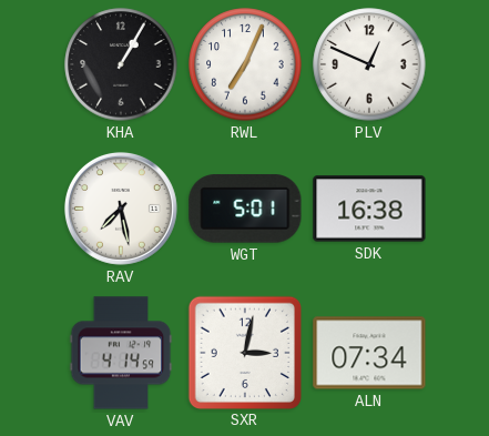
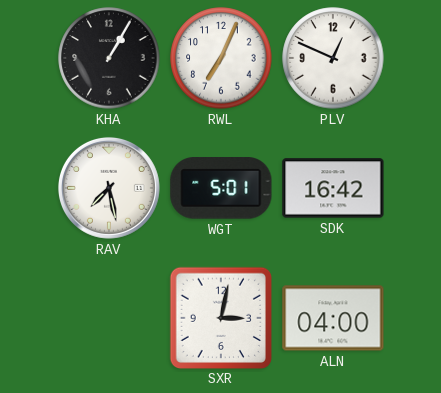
SDK: 16:38 -> 16:42
VAV: 4:14 -> none
ALN: 07:34 -> 04:00
